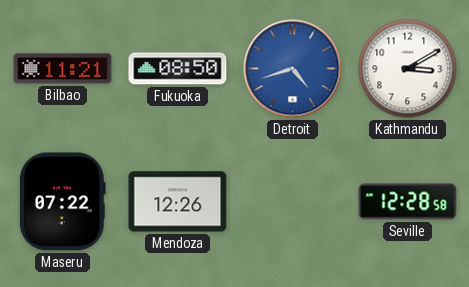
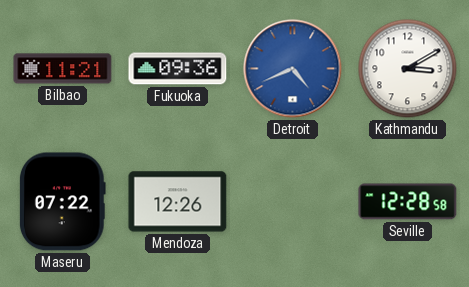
Fukuoka: 08:50 -> 09:36
Detroit: 4:42 -> 4:41
